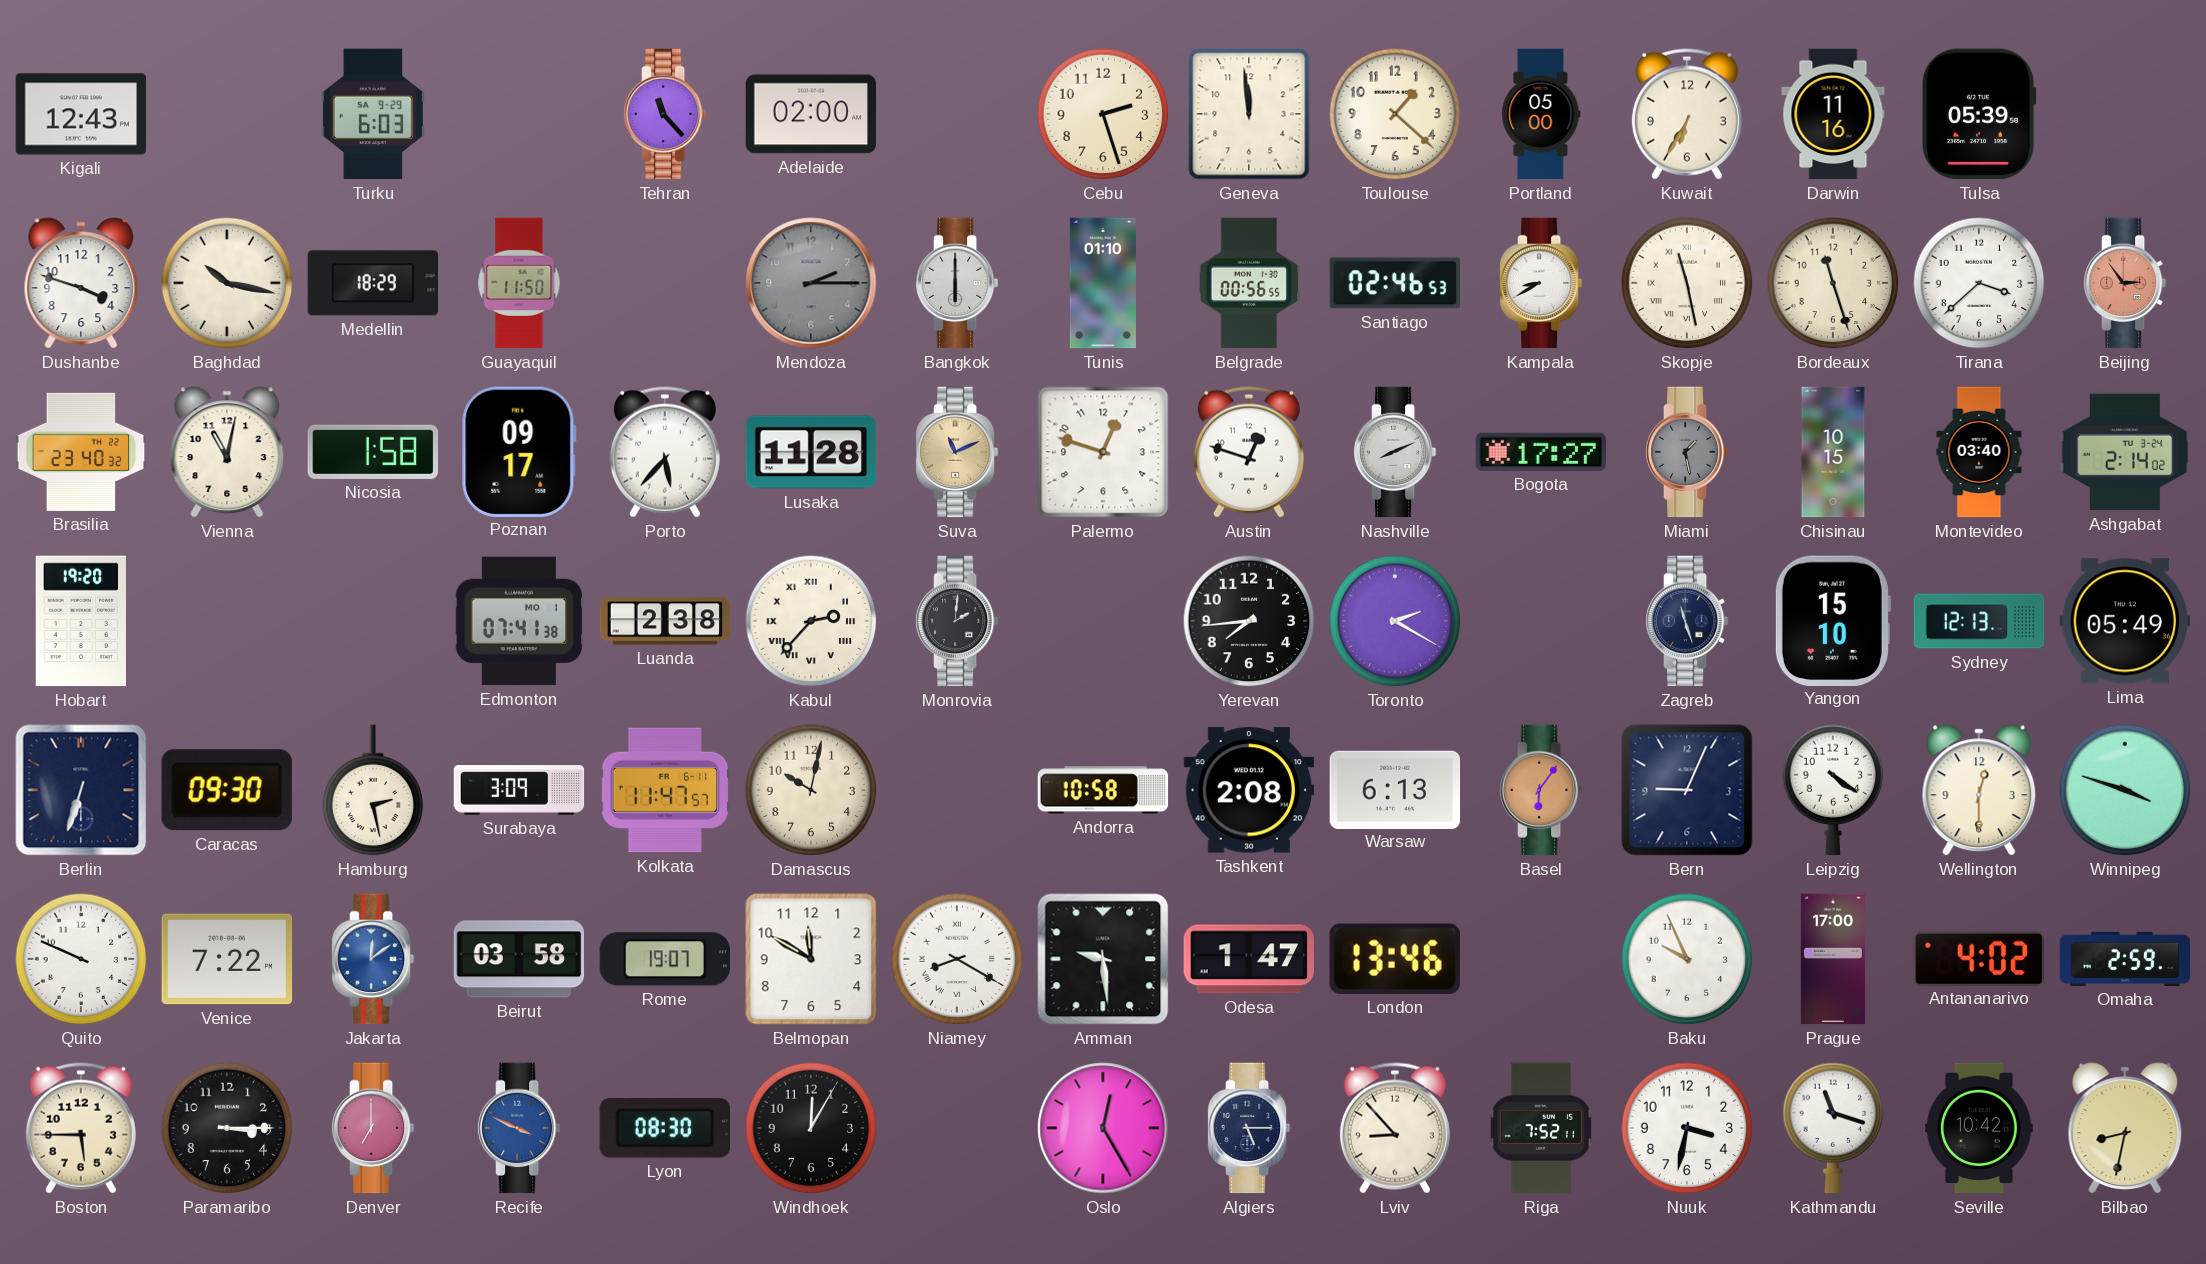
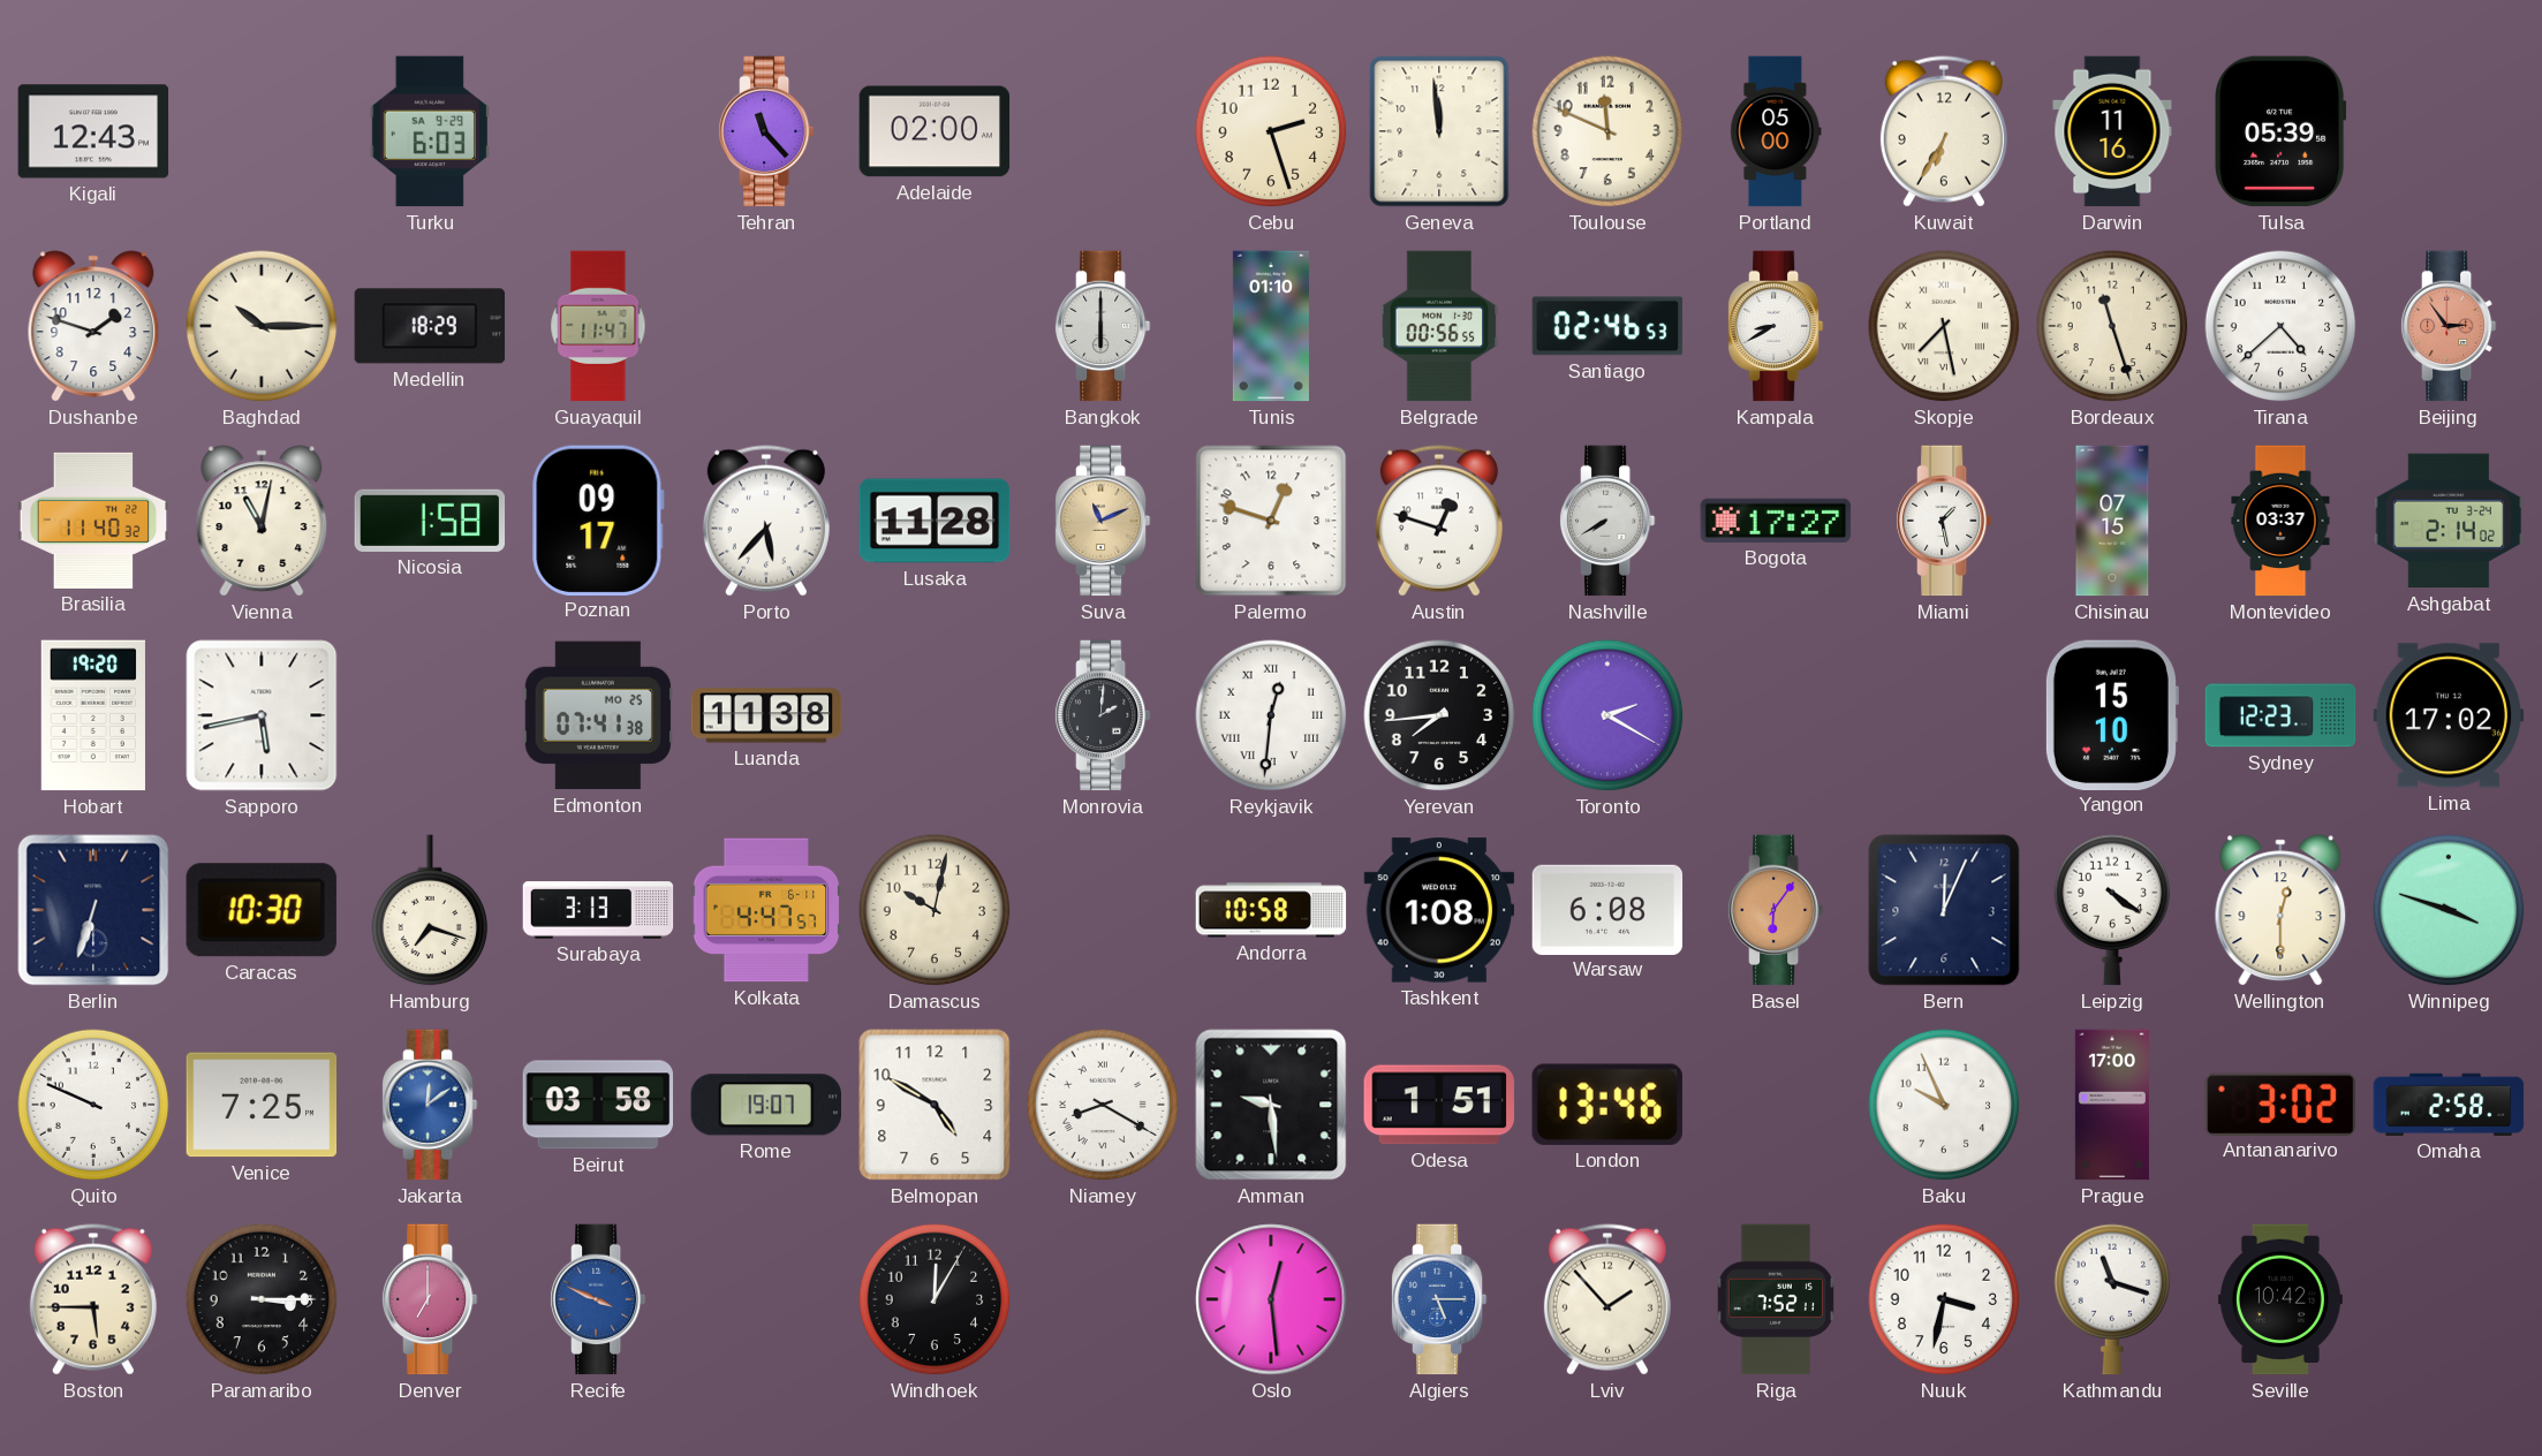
Toulouse: 1:22 -> 11:49
Dushanbe: 3:48 -> 1:48
Baghdad: 10:17 -> 10:15
Guayaquil: 11:50 -> 11:47
Mendoza: 2:15 -> none
Skopje: 11:28 -> 7:28
Tirana: 3:38 -> 4:38
Brasilia: 23:40 -> 11:40
Nashville: 8:11 -> 7:40
Miami dial: grey -> white
Chisinau: 10:15 -> 07:15
Montevideo: 03:40 -> 03:37
Sapporo: none -> 5:43
Edmonton date: MO 1 -> MO 25
Luanda: 2:38 -> 11:38
Kabul: 2:37 -> none
Reykjavik: none -> 12:31
Zagreb: 11:27 -> none
Sydney: 12:13 -> 12:23
Lima: 05:49 -> 17:02
Caracas: 09:30 -> 10:30
Hamburg: 2:28 -> 7:18
Surabaya: 3:09 -> 3:13
Kolkata: 11:47 -> 4:47
Tashkent: 2:08 -> 1:08
Warsaw: 6:13 -> 6:08
Bern: 9:04 -> 12:04
Venice: 7:22 -> 7:25
Belmopan: 11:50 -> 4:50
Odesa: 1:47 -> 1:51
Antananarivo: 4:02 -> 3:02
Omaha: 2:59 -> 2:58
Lyon: 08:30 -> none
Oslo: 12:25 -> 12:29
Algiers dial: navy -> blue
Lviv: 8:53 -> 1:53
Bilbao: 8:32 -> none
